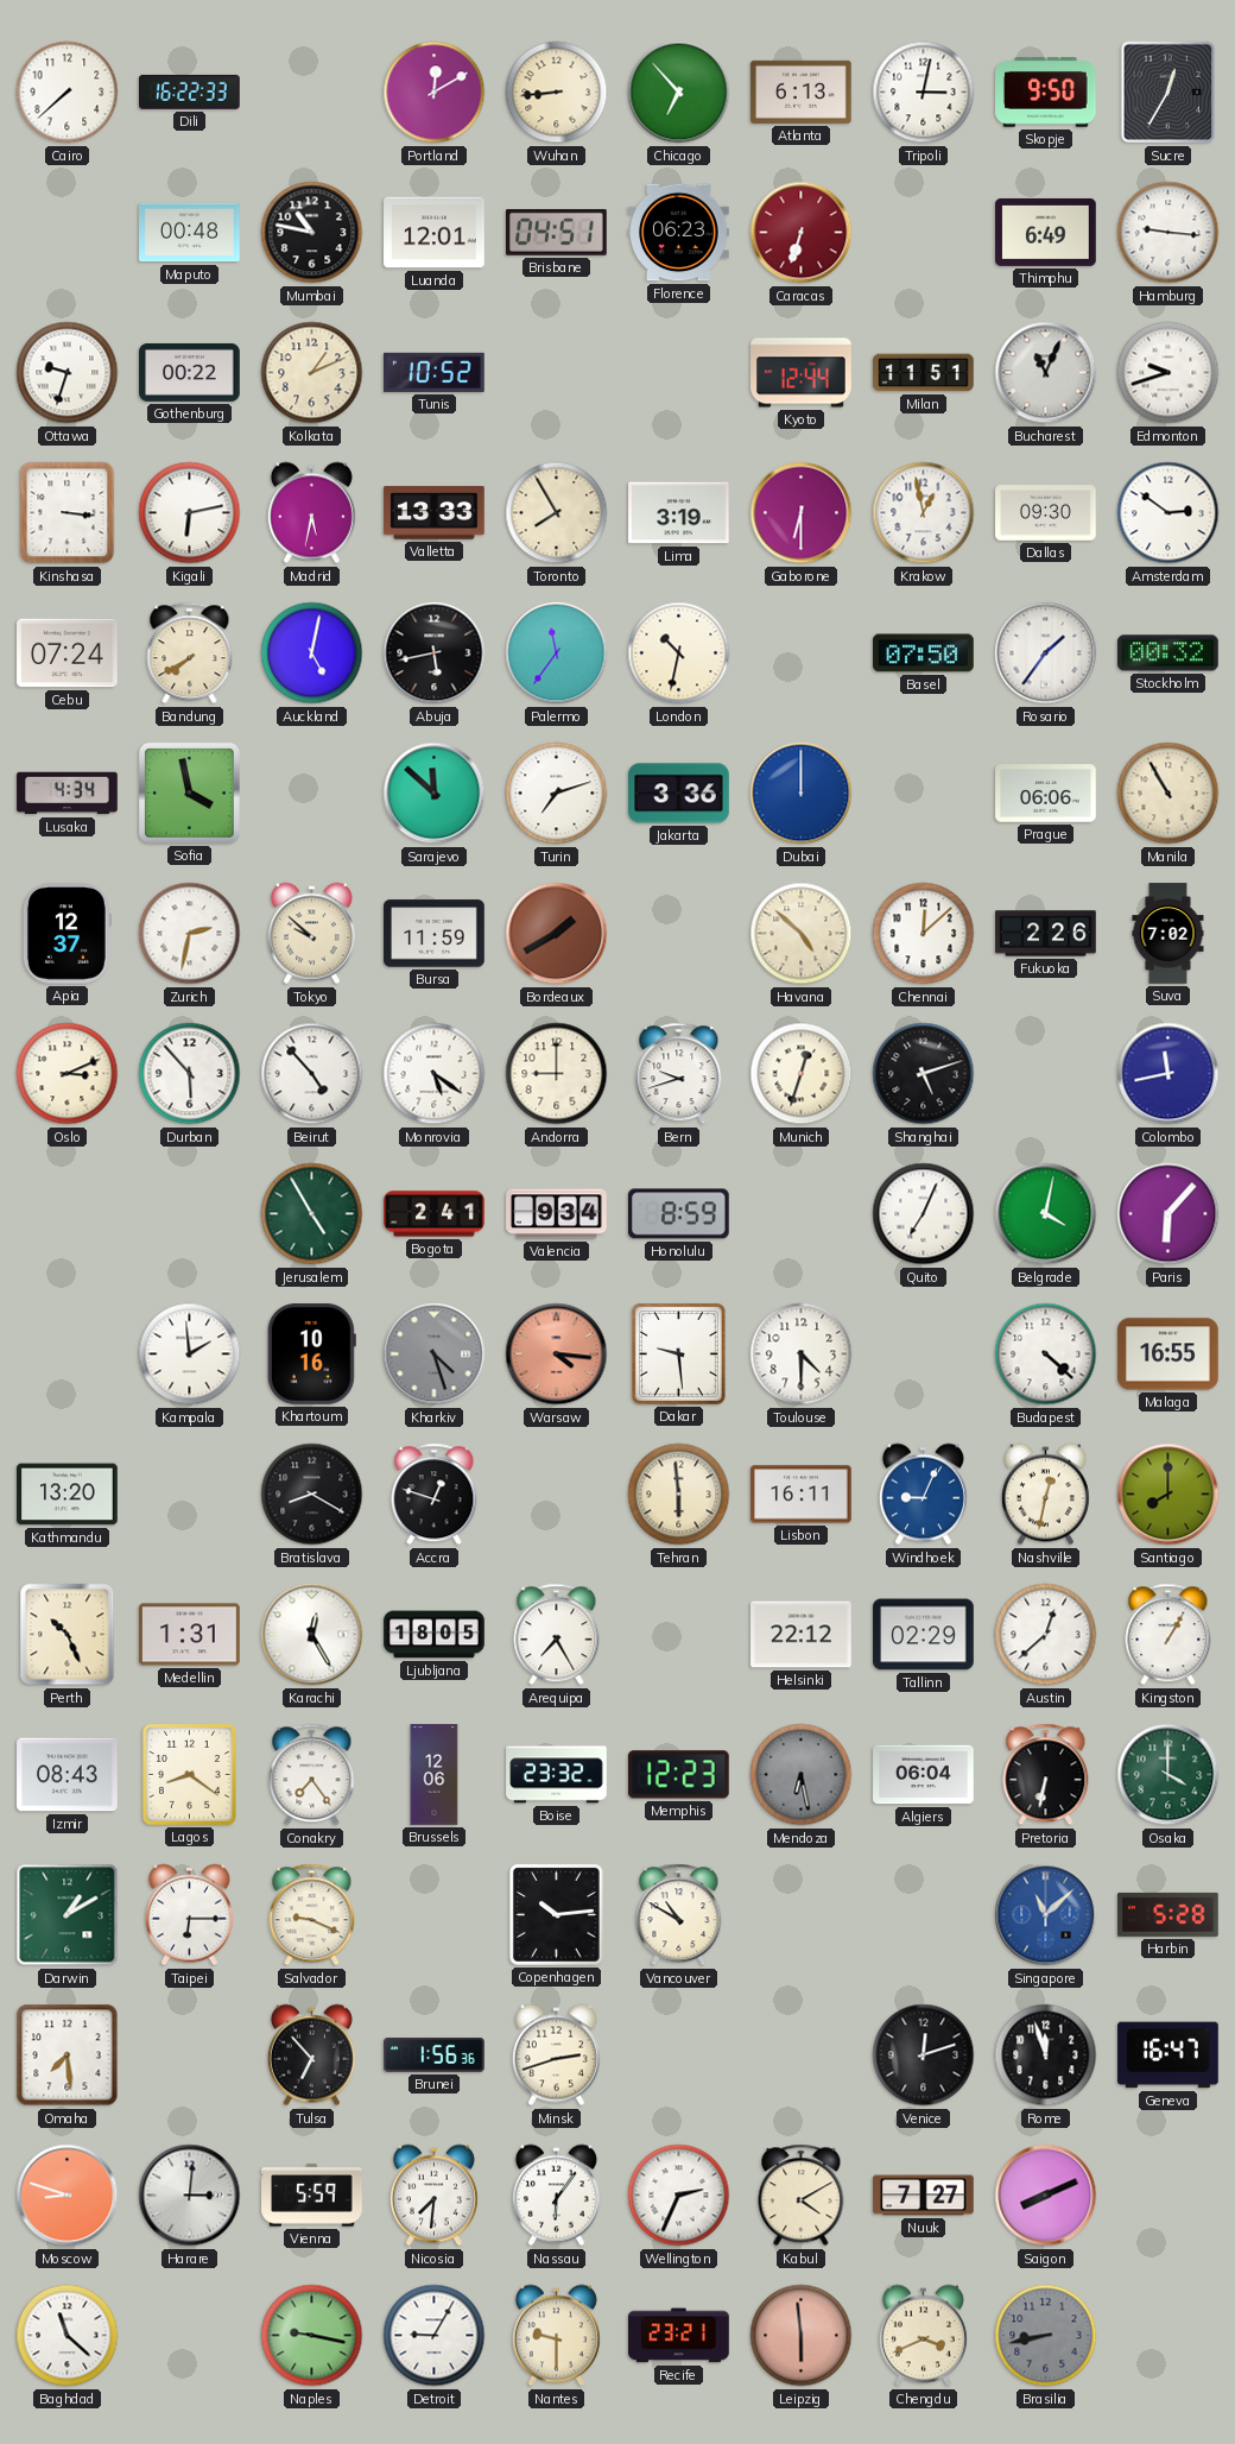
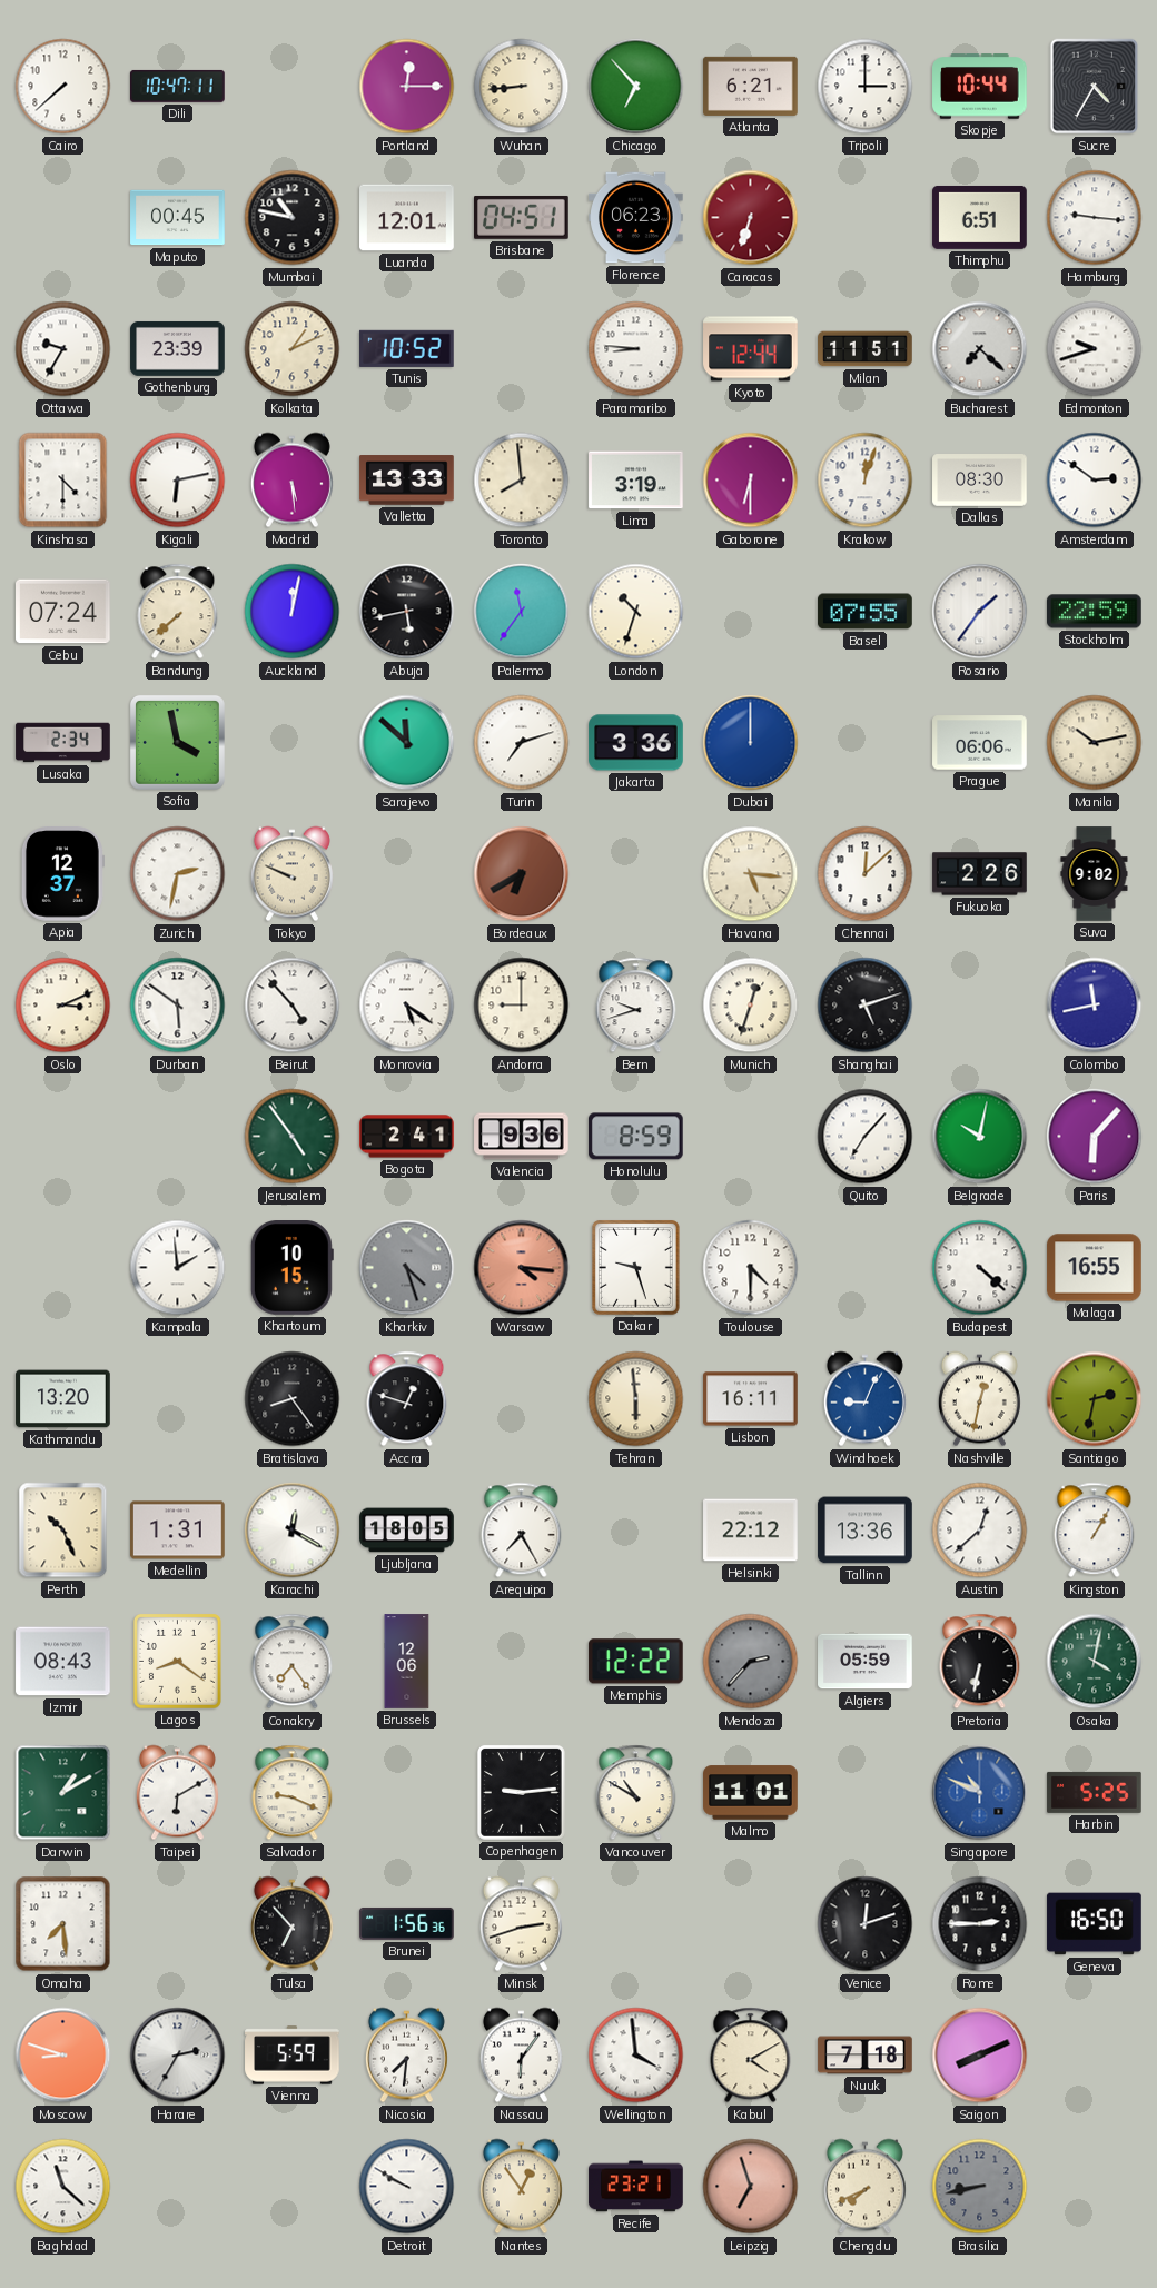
Dili: 16:22 -> 10:47
Portland: 12:10 -> 12:15
Atlanta: 6:13 -> 6:21
Tripoli: 3:02 -> 3:00
Skopje: 9:50 -> 10:44
Sucre: 12:35 -> 4:35
Maputo: 00:48 -> 00:45
Thimphu: 6:49 -> 6:51
Ottawa: 9:33 -> 9:35
Gothenburg: 00:22 -> 23:39
Paramaribo: none -> 8:46
Bucharest: 11:04 -> 7:22
Kinshasa: 3:16 -> 4:30
Madrid: 5:32 -> 5:29
Toronto: 7:55 -> 7:59
Krakow: 12:58 -> 12:03
Dallas: 09:30 -> 08:30
Bandung: 7:40 -> 7:38
Auckland: 5:02 -> 12:02
London: 10:32 -> 10:33
Basel: 07:50 -> 07:55
Stockholm: 00:32 -> 22:59
Lusaka: 4:34 -> 2:34
Manila: 10:55 -> 10:13
Tokyo: 9:52 -> 9:49
Bursa: 11:59 -> none
Bordeaux: 1:40 -> 6:40
Havana: 4:52 -> 5:16
Suva: 7:02 -> 9:02
Durban: 5:53 -> 5:51
Jerusalem: 4:55 -> 4:54
Valencia: 9:34 -> 9:36
Quito: 7:04 -> 7:07
Belgrade: 4:02 -> 10:02
Khartoum: 10:16 -> 10:15
Dakar: 9:29 -> 9:27
Bratislava: 8:20 -> 8:24
Santiago: 8:00 -> 2:32
Karachi: 12:25 -> 12:20
Tallinn: 02:29 -> 13:36
Boise: 23:32 -> none
Memphis: 12:23 -> 12:22
Mendoza: 6:28 -> 2:37
Algiers: 06:04 -> 05:59
Osaka: 4:00 -> 4:02
Taipei: 6:15 -> 6:10
Copenhagen: 10:14 -> 9:14
Malmo: none -> 11:01
Singapore: 11:08 -> 10:49
Harbin: 5:28 -> 5:25
Rome: 11:57 -> 2:45
Geneva: 16:47 -> 16:50
Harare: 3:01 -> 2:35
Wellington: 2:34 -> 3:59
Nuuk: 7:27 -> 7:18
Naples: 9:17 -> none
Detroit: 9:05 -> 9:50
Nantes: 9:30 -> 12:54
Leipzig: 5:59 -> 6:57
Chengdu: 3:41 -> 7:41
